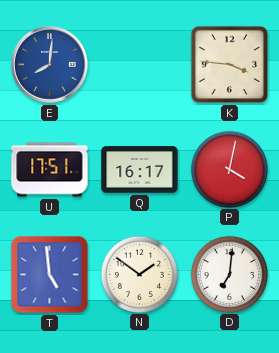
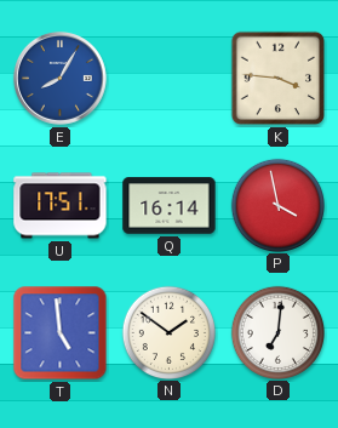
E: 8:01 -> 8:05
Q: 16:17 -> 16:14
P: 4:02 -> 3:58
